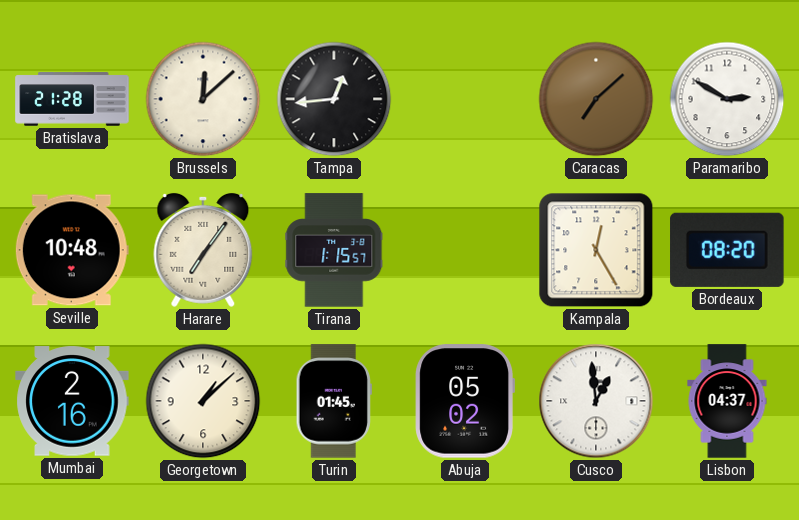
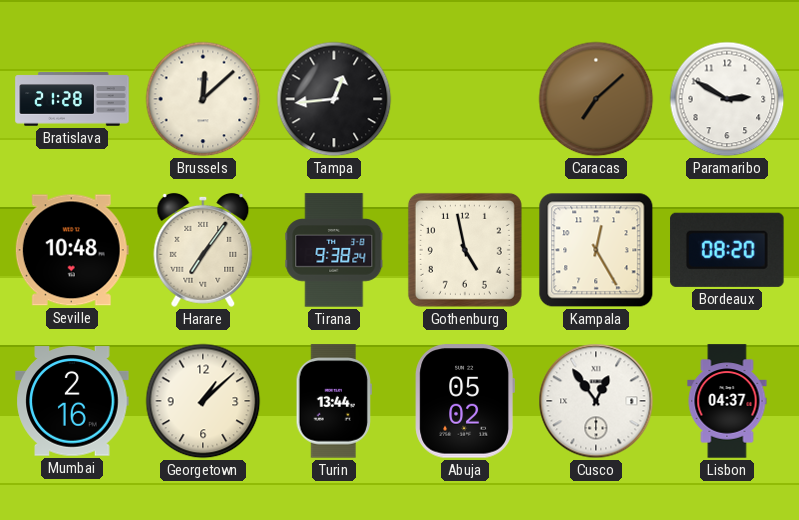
Tirana: 1:15 -> 9:38
Gothenburg: none -> 4:58
Turin: 01:45 -> 13:44
Cusco: 12:59 -> 12:54
